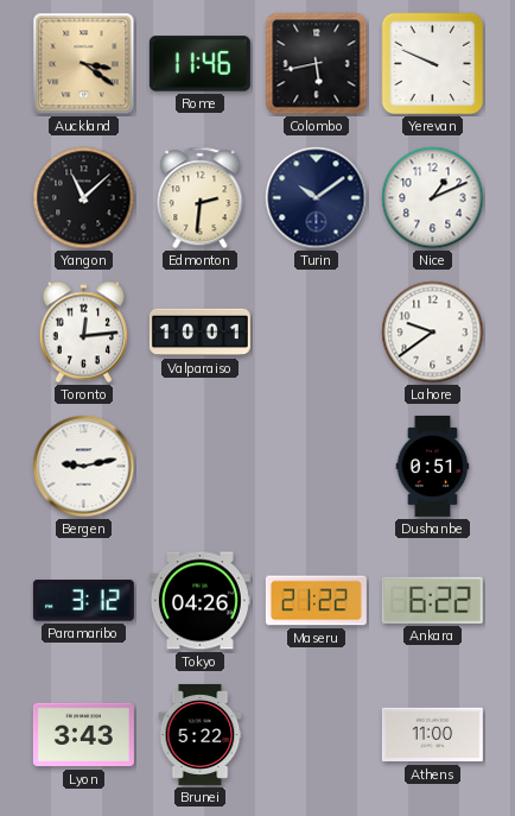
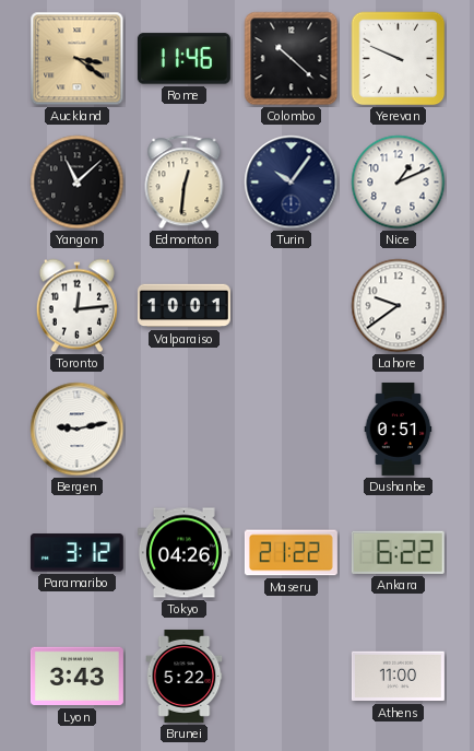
Colombo: 5:43 -> 10:22
Edmonton: 2:31 -> 12:31
Turin: 10:09 -> 10:06
